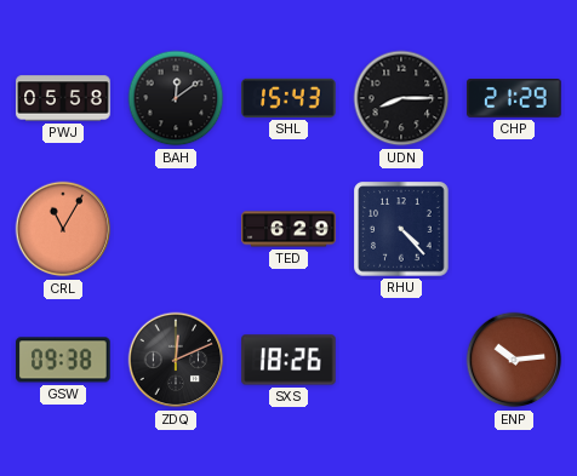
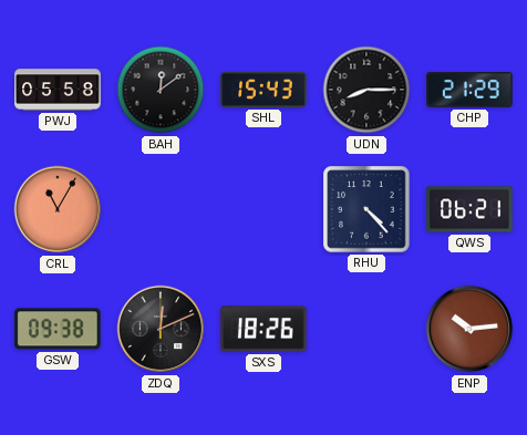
TED: 6:29 -> none
QWS: none -> 06:21
